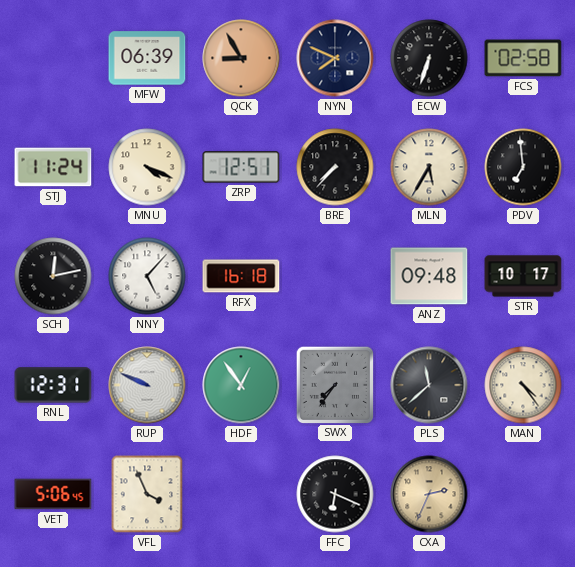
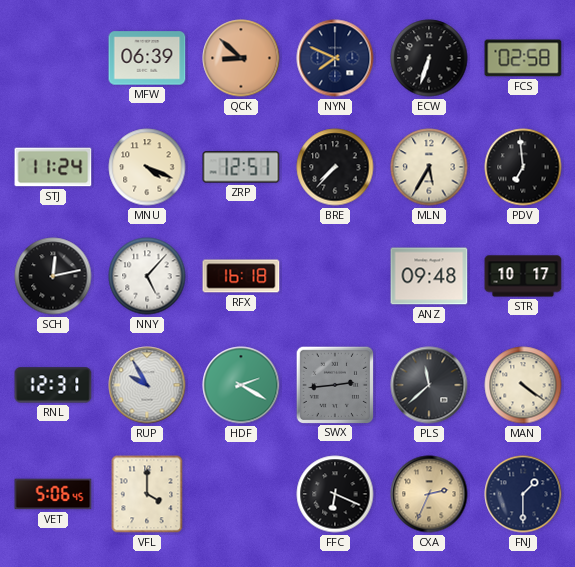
QCK: 8:55 -> 8:52
RUP: 9:49 -> 9:55
HDF: 12:54 -> 2:20
SWX: 7:36 -> 2:44
MAN: 4:24 -> 4:21
VFL: 3:56 -> 4:00
FNJ: none -> 1:30
